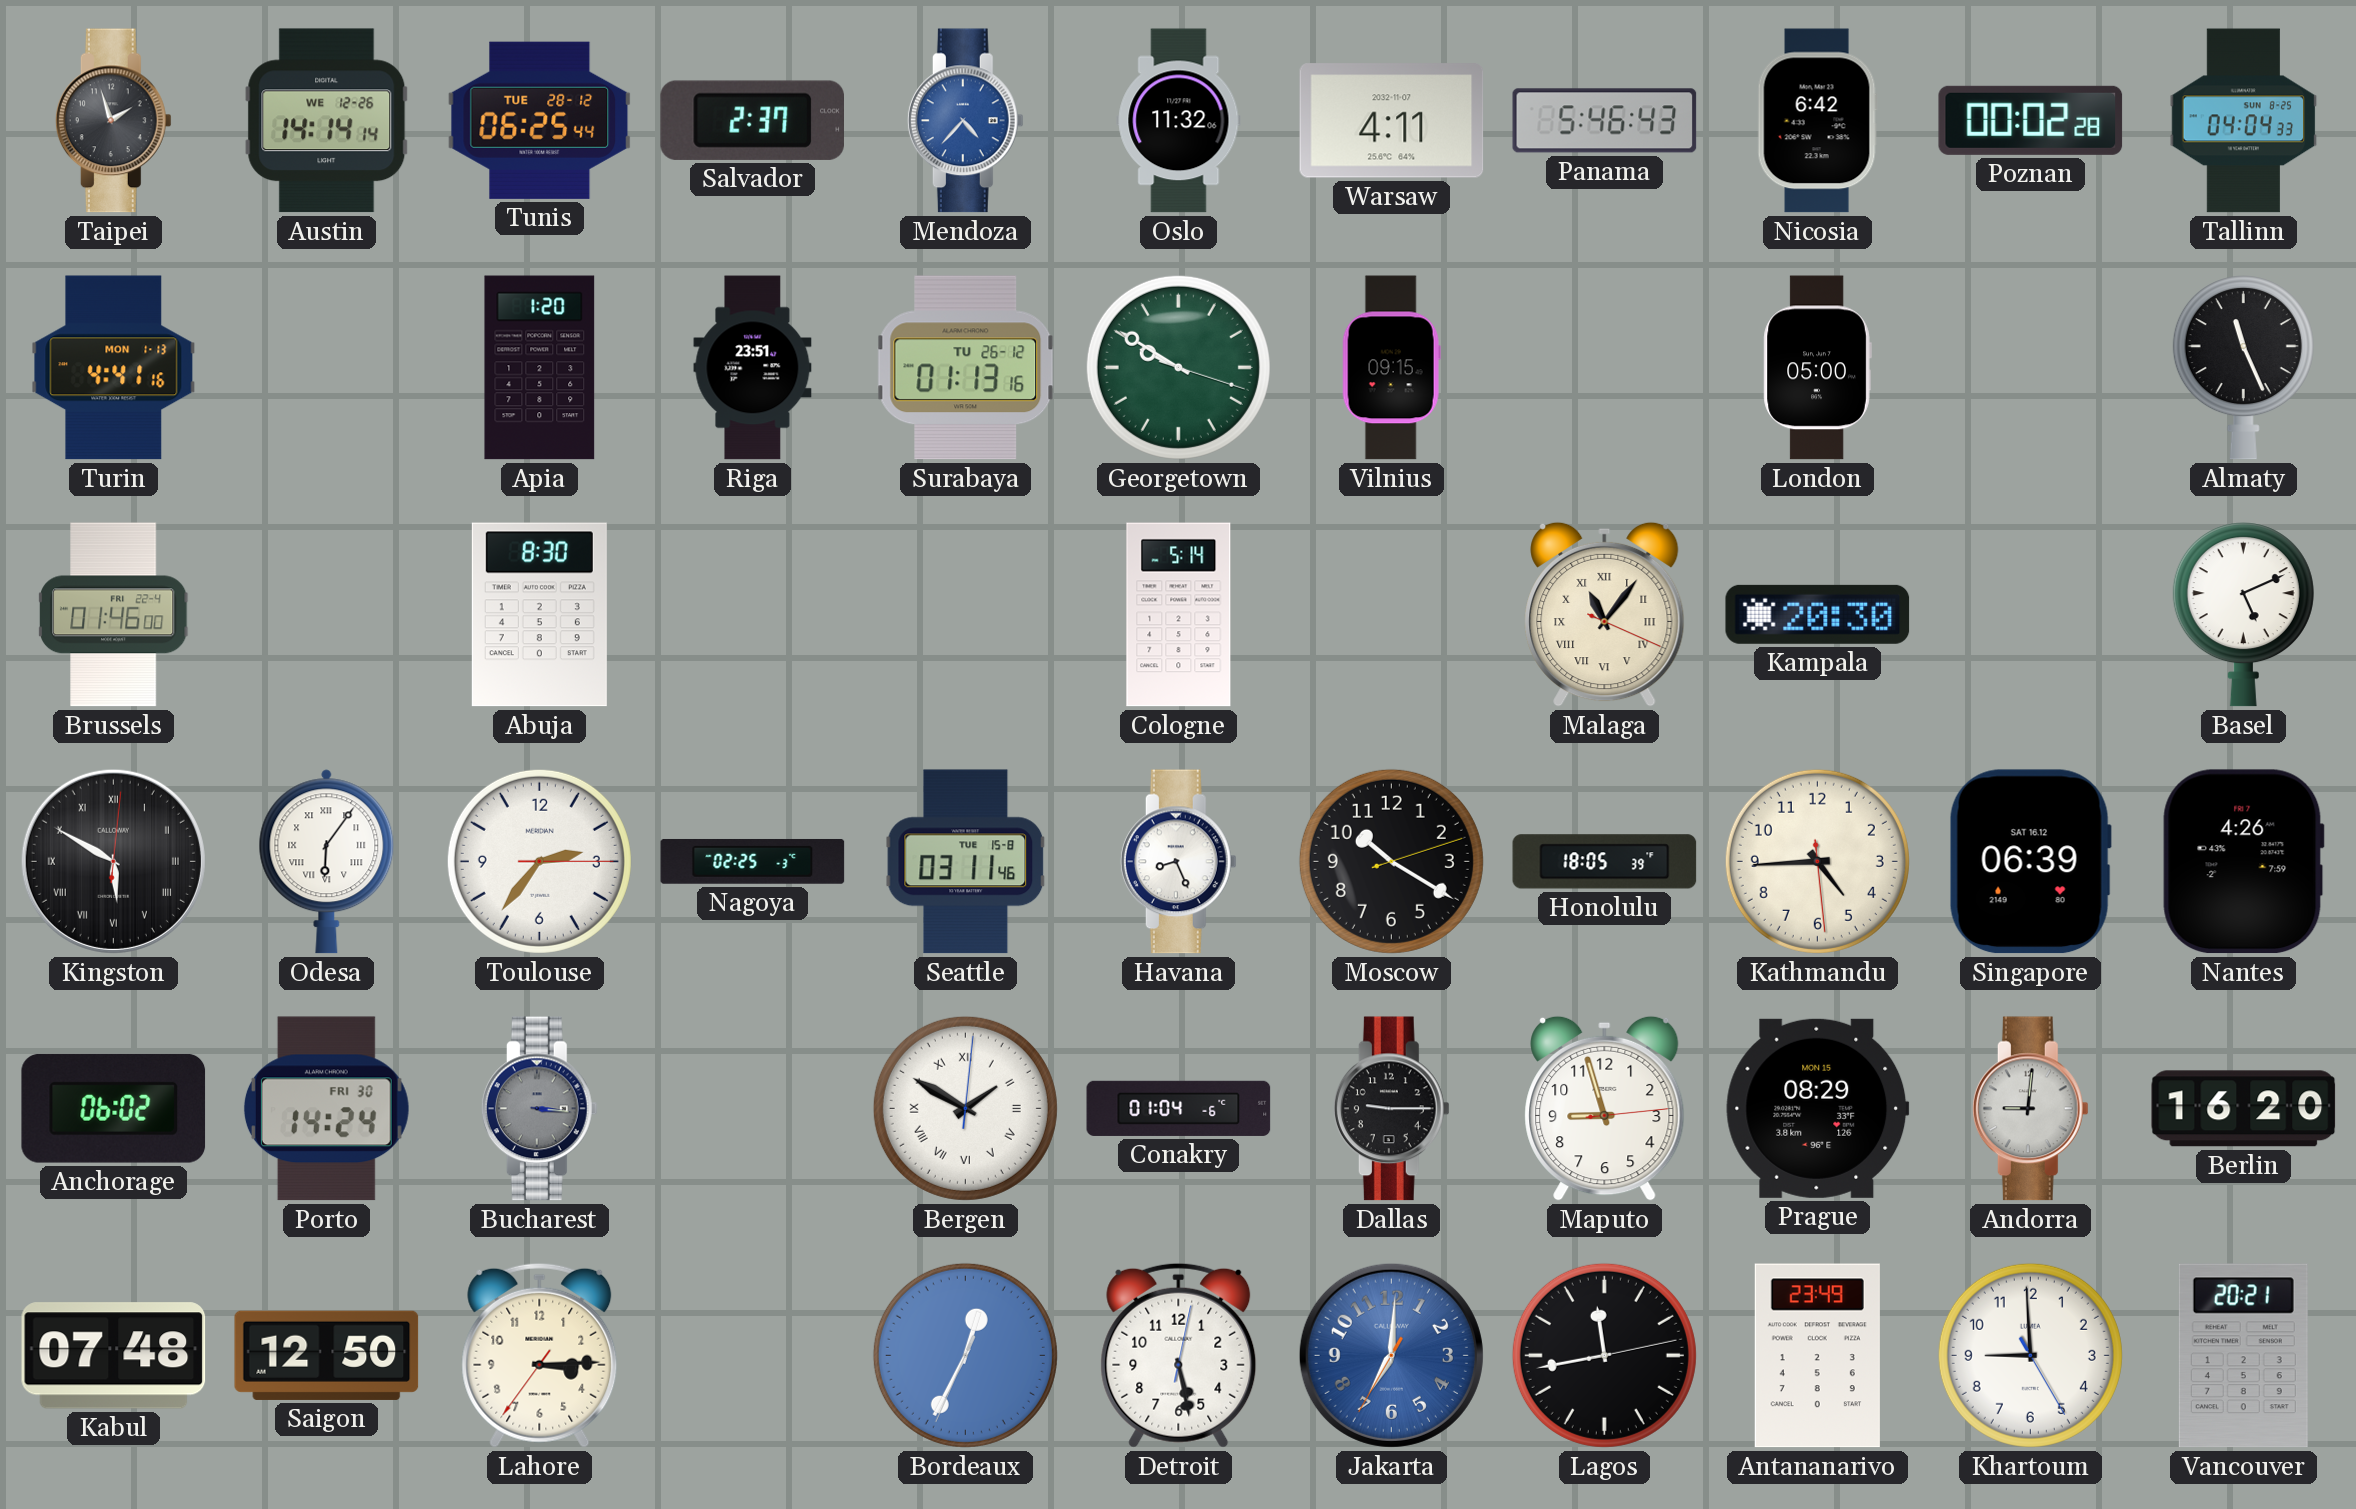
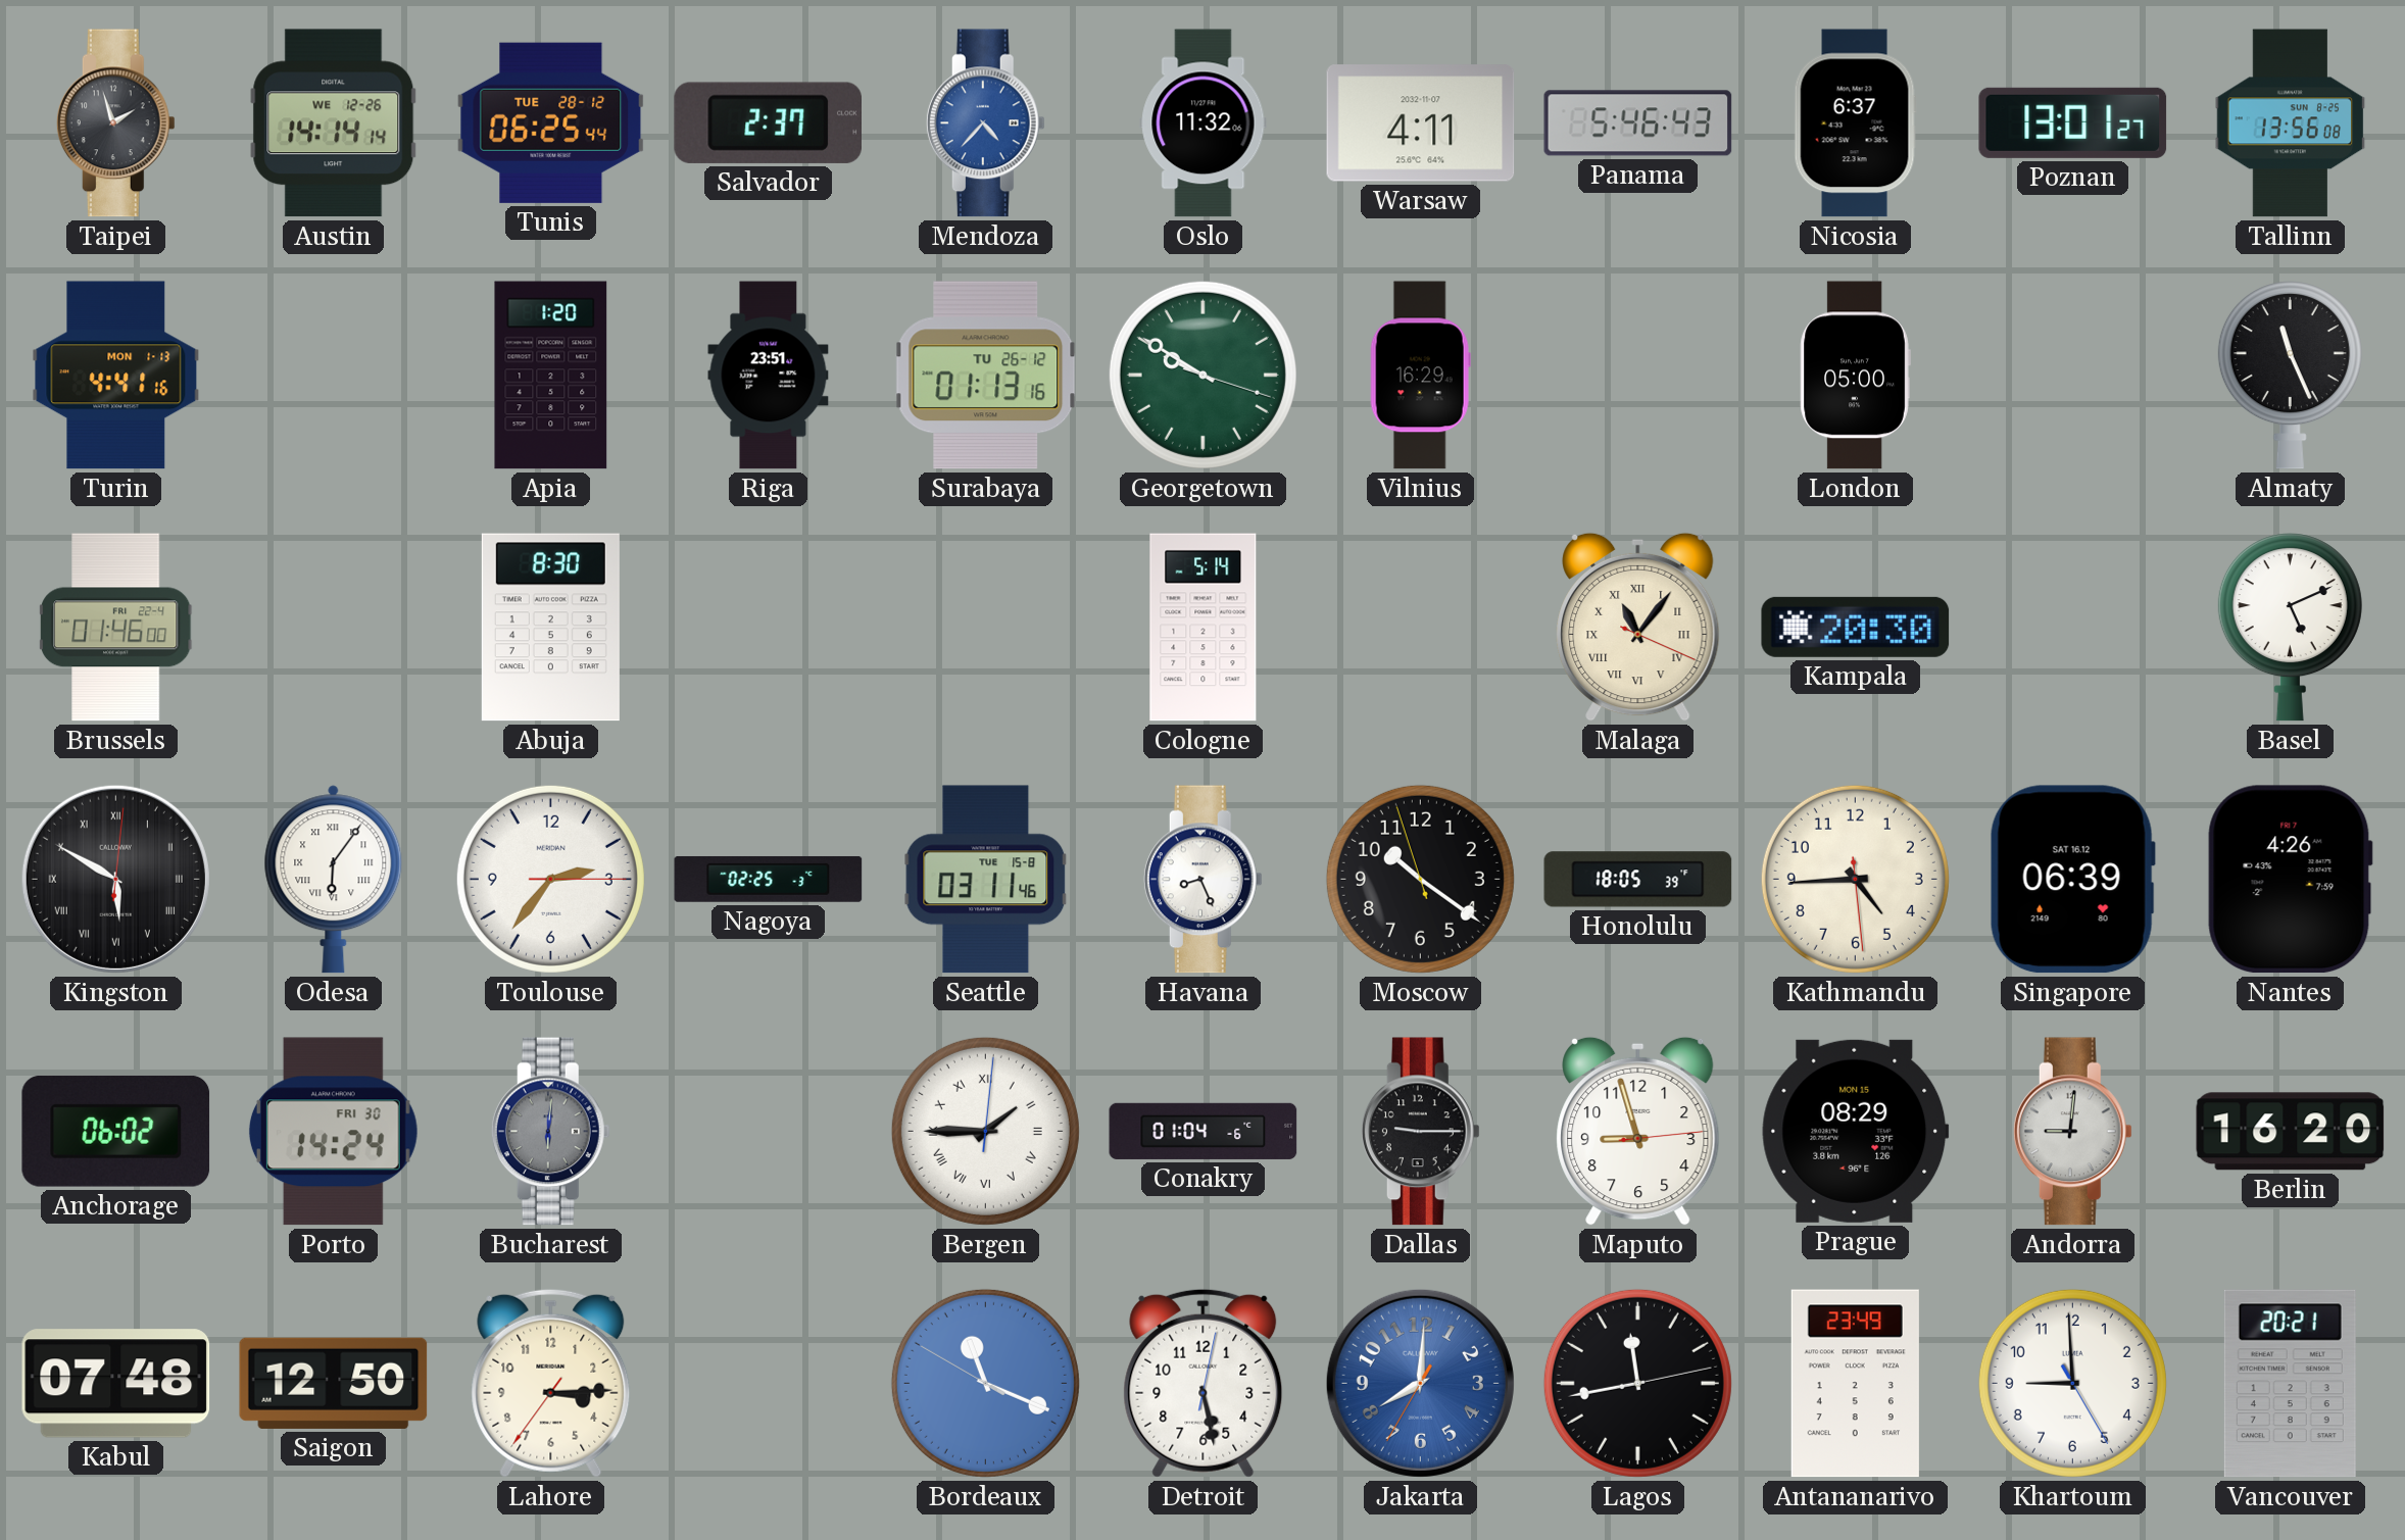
Nicosia: 6:42 -> 6:37
Poznan: 00:02 -> 13:01
Tallinn: 04:04 -> 13:56
Vilnius: 09:15 -> 16:29
Moscow: 10:20:12 -> 10:20:57
Bucharest: 3:16 -> 6:01
Bergen: 1:50 -> 1:45
Bordeaux: 12:34 -> 11:18
Jakarta: 7:00 -> 8:00
